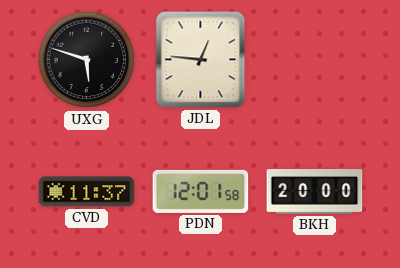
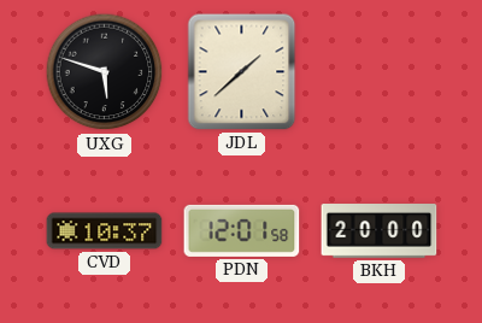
JDL: 12:46 -> 1:38
CVD: 11:37 -> 10:37
